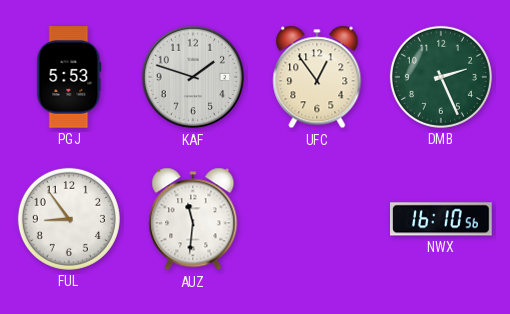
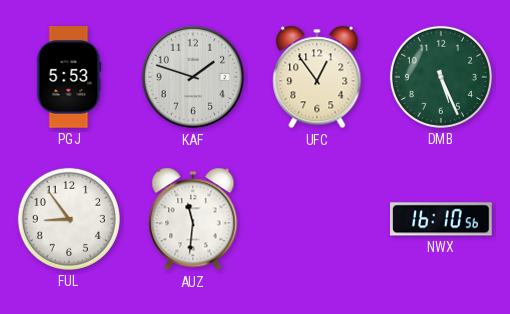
DMB: 2:26 -> 5:26
